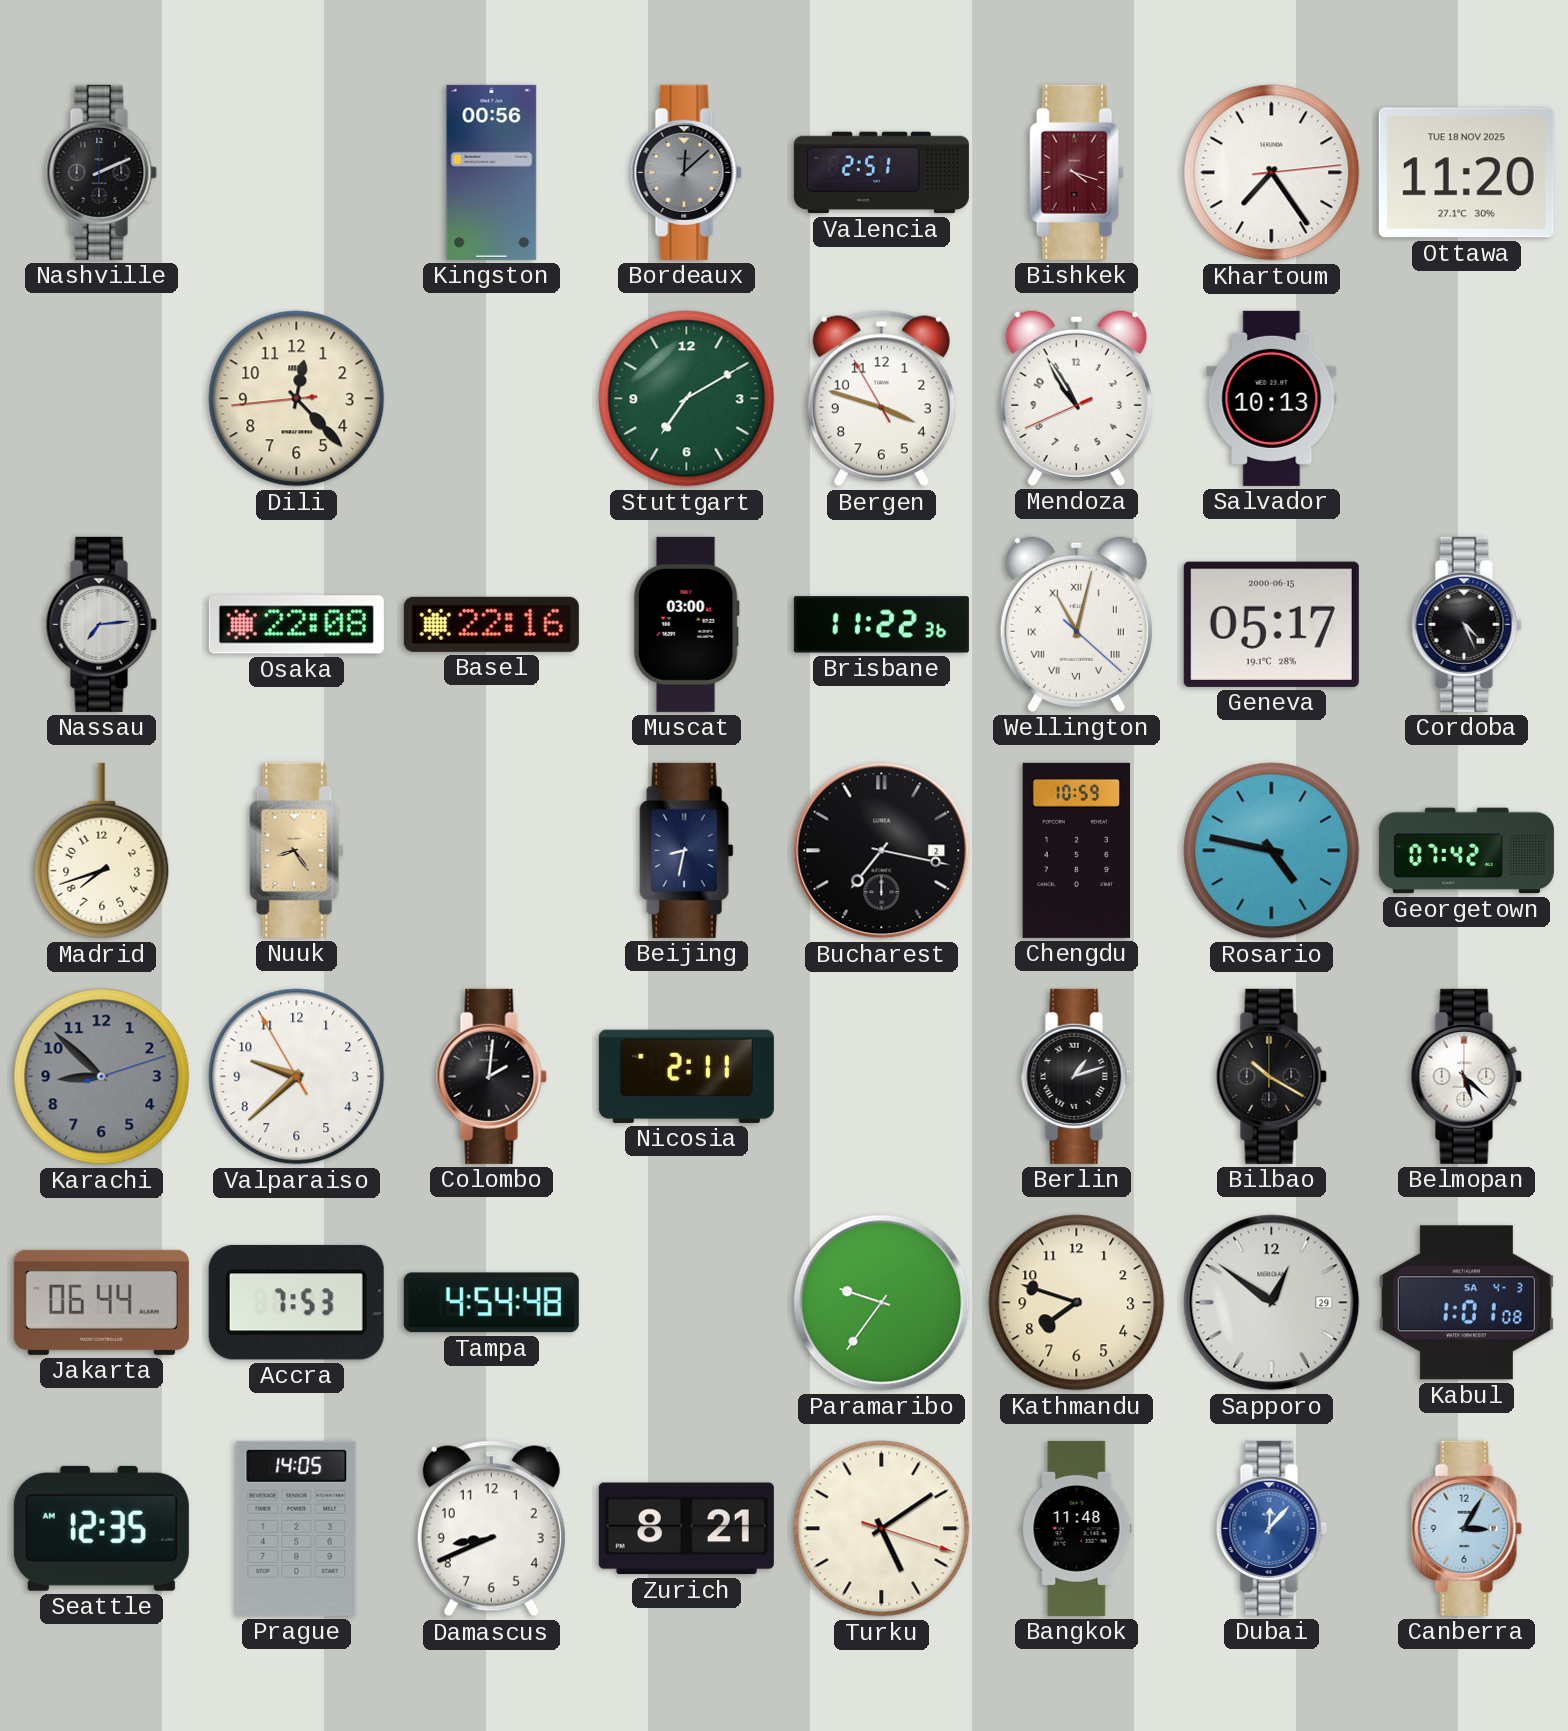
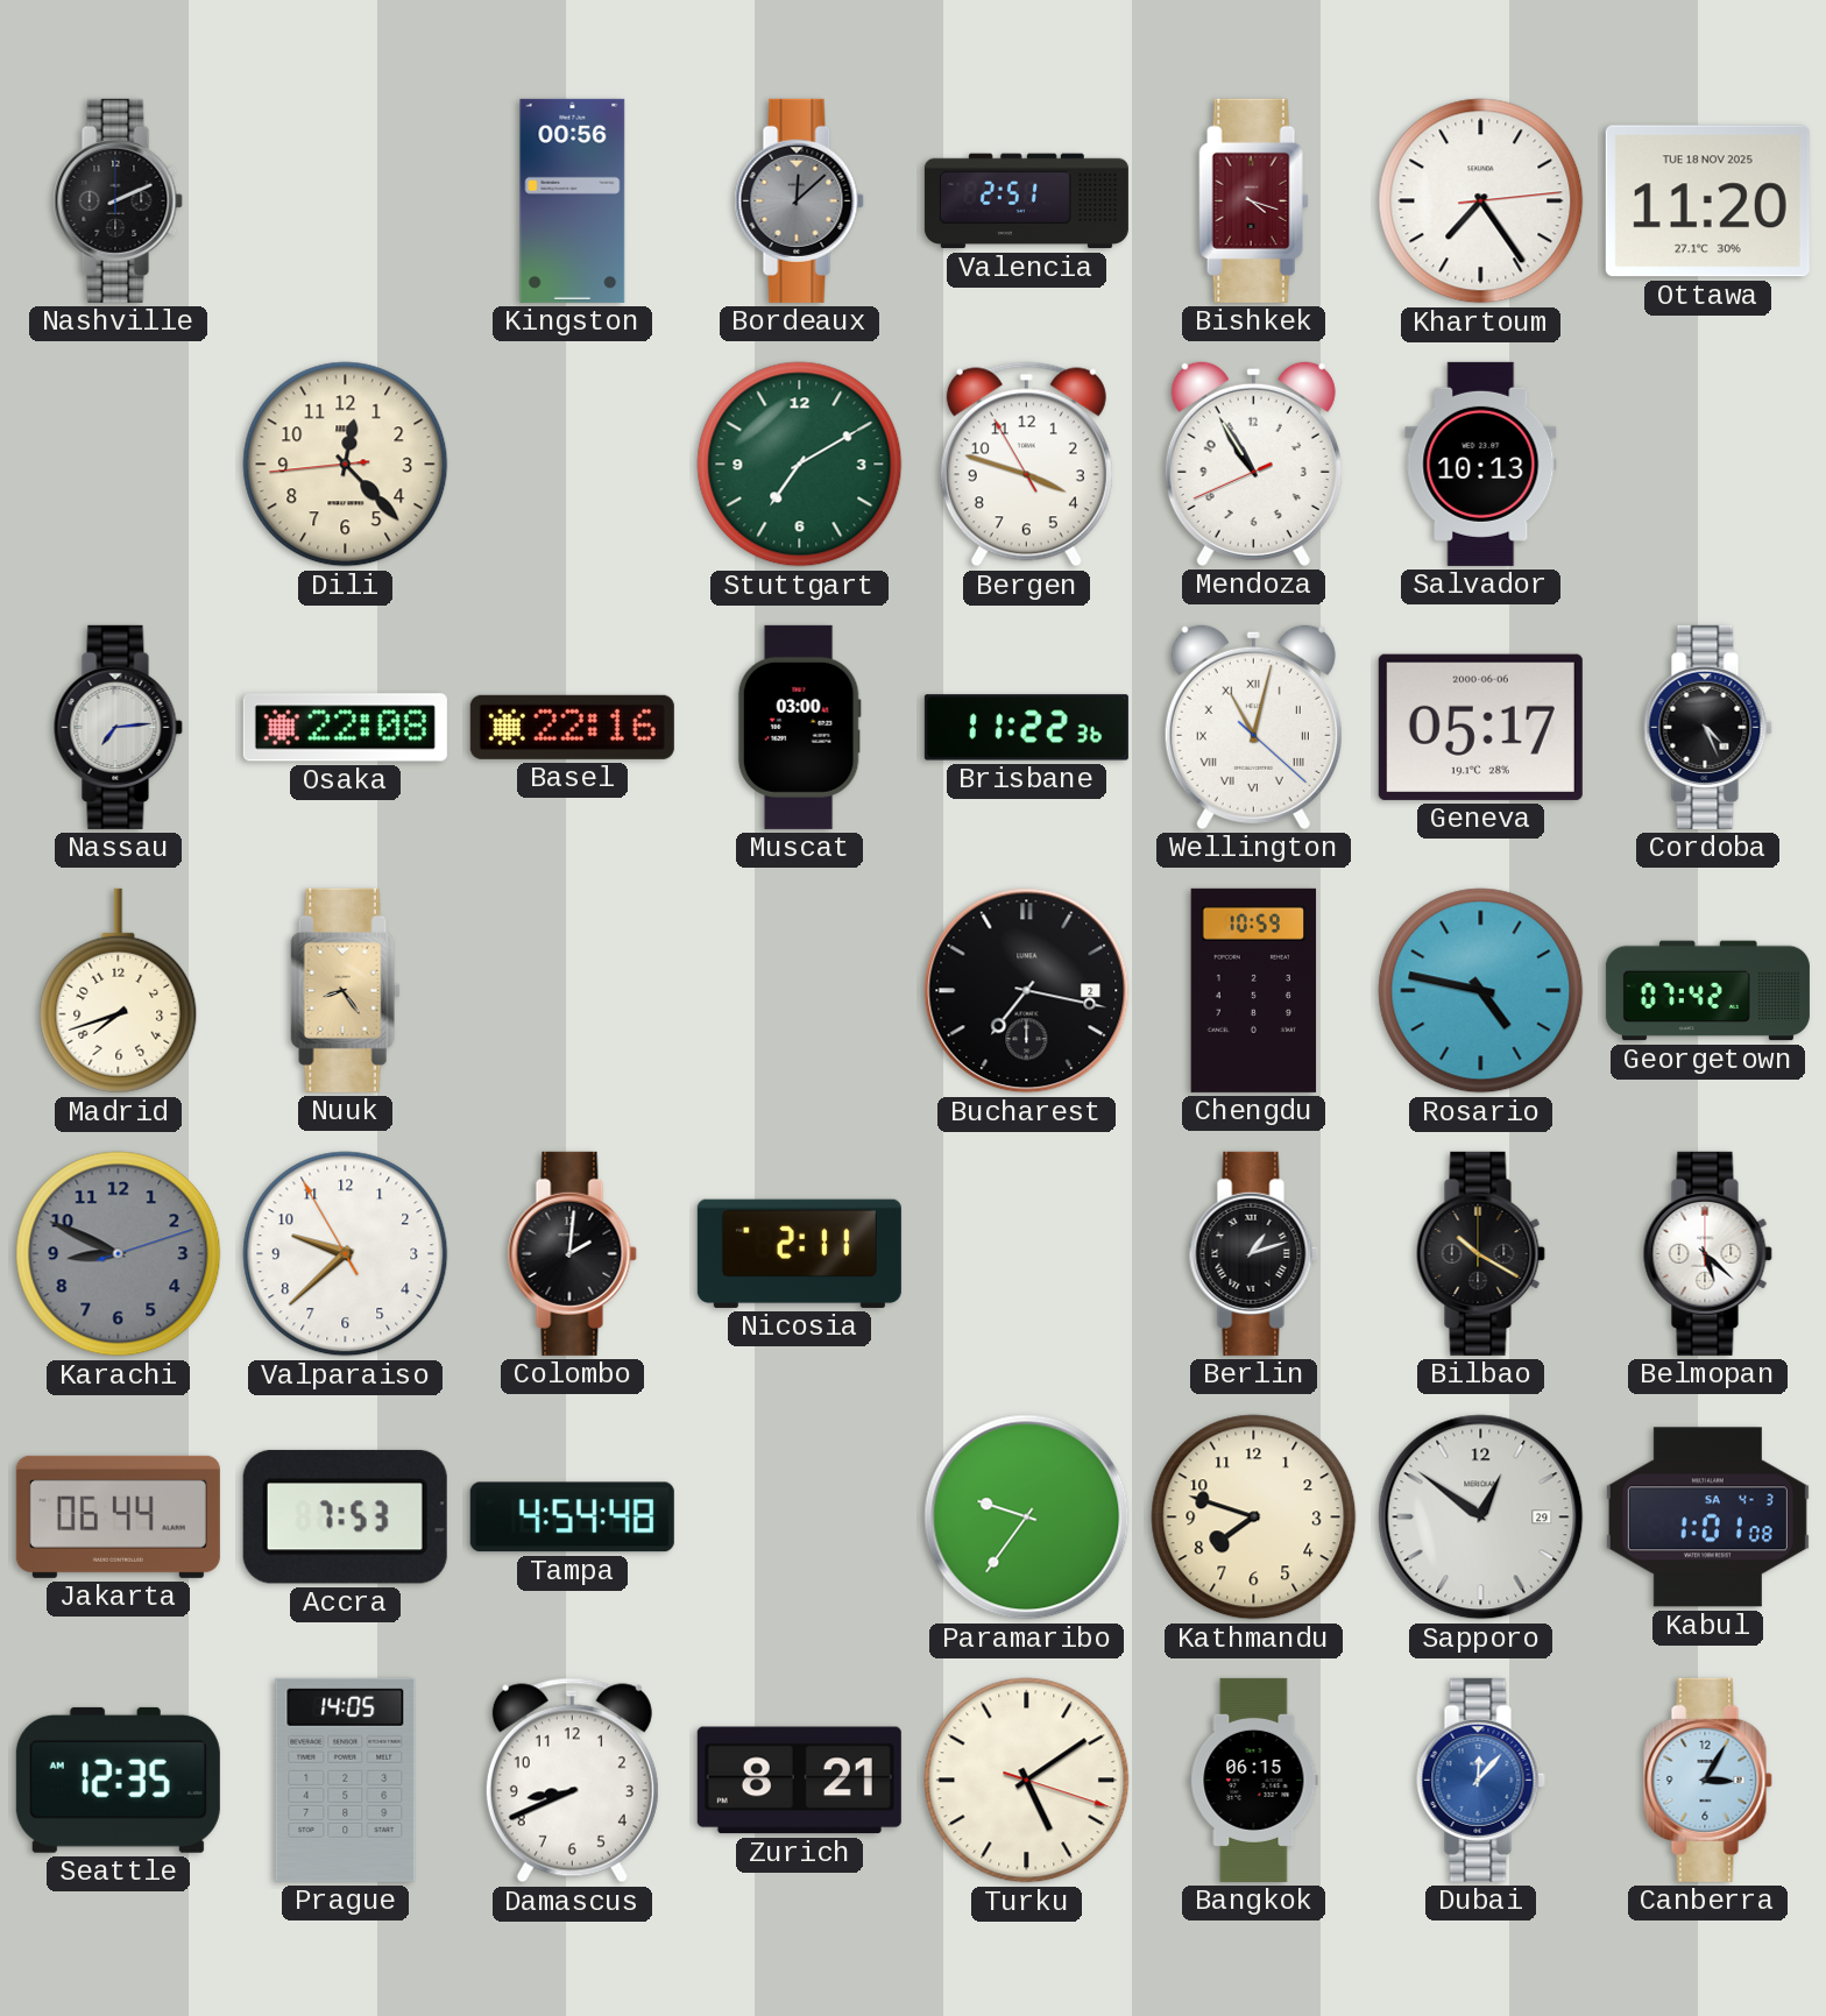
Geneva date: 2000-06-15 -> 2000-06-06
Beijing: 8:32 -> none
Karachi: 8:52 -> 8:49
Bangkok: 11:48 -> 06:15
